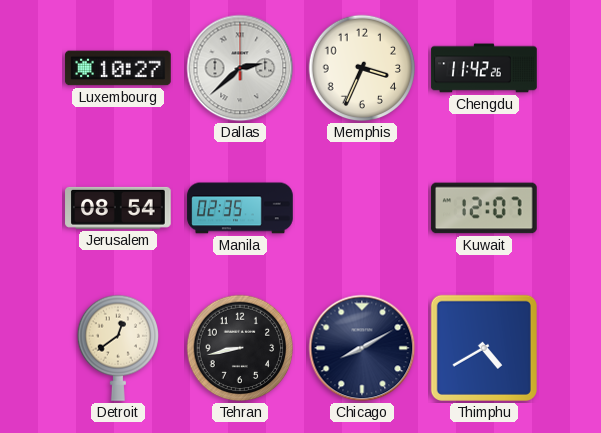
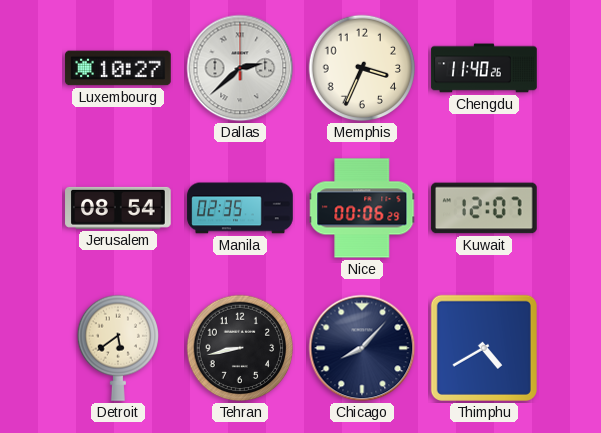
Chengdu: 11:42 -> 11:40
Nice: none -> 00:06
Detroit: 12:39 -> 5:39
Chicago: 8:10 -> 8:07
